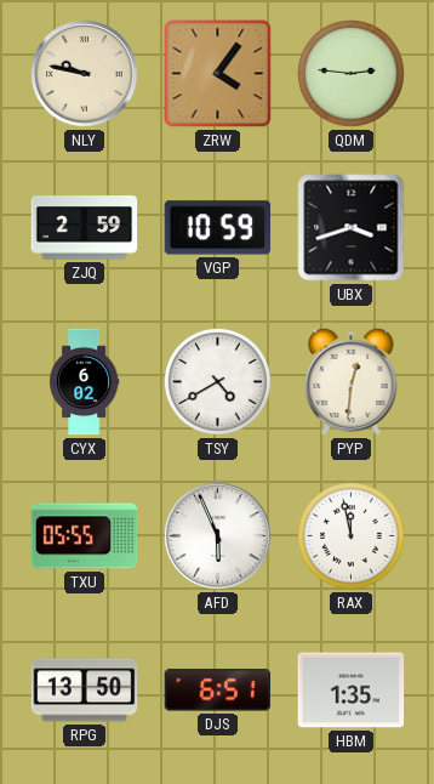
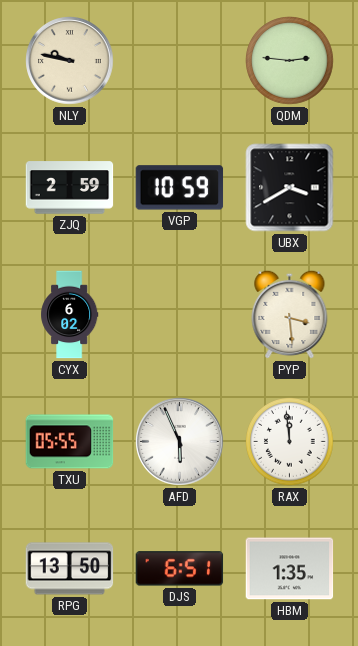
ZRW: 4:06 -> none
UBX: 3:42 -> 3:40
TSY: 4:40 -> none
PYP: 12:31 -> 3:29
RAX: 11:58 -> 11:59
